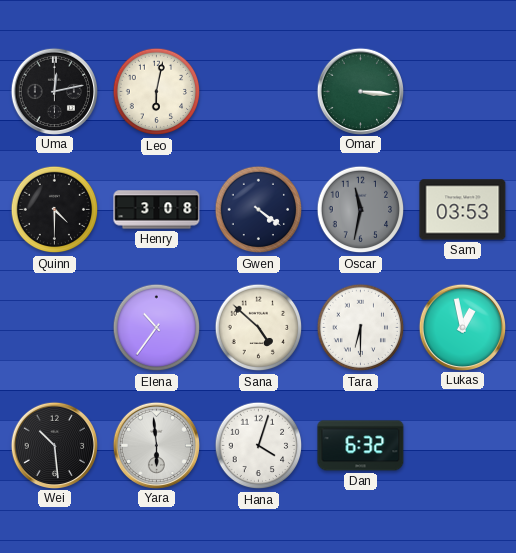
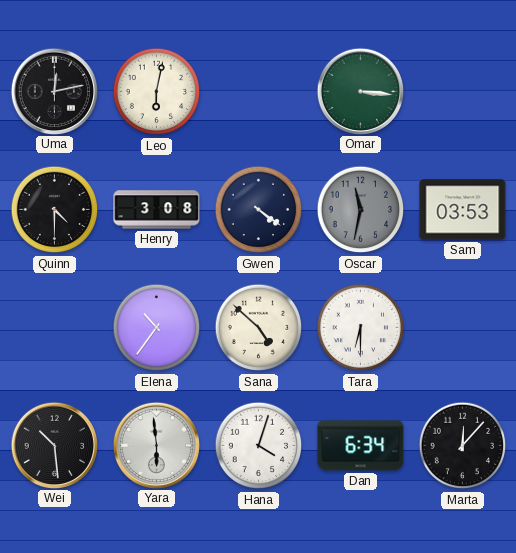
Lukas: 12:58 -> none
Dan: 6:32 -> 6:34
Marta: none -> 12:07
